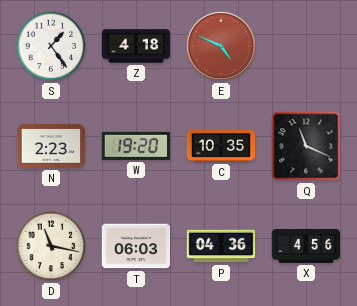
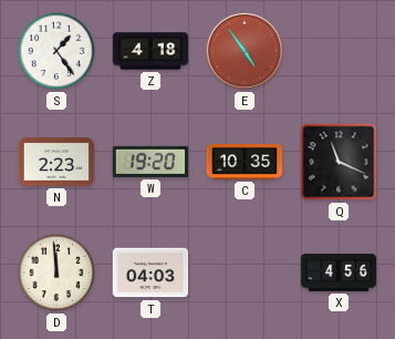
E: 4:49 -> 4:54
D: 11:17 -> 11:59
T: 06:03 -> 04:03
P: 04:36 -> none
